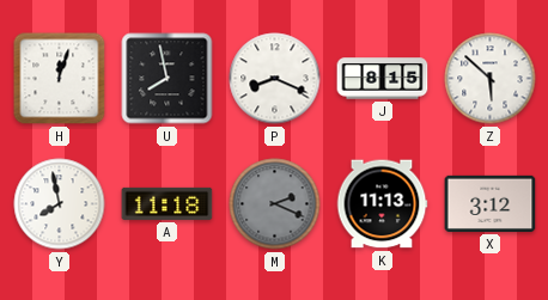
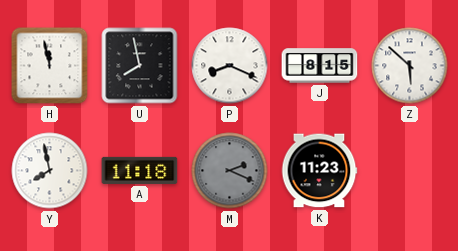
H: 12:03 -> 11:58
K: 11:13 -> 11:23
X: 3:12 -> none
